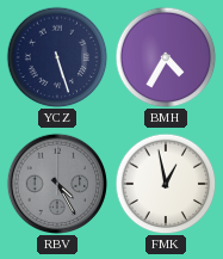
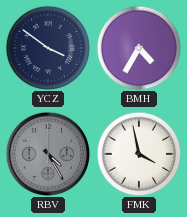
YCZ: 5:27 -> 3:51
FMK: 12:58 -> 3:58
